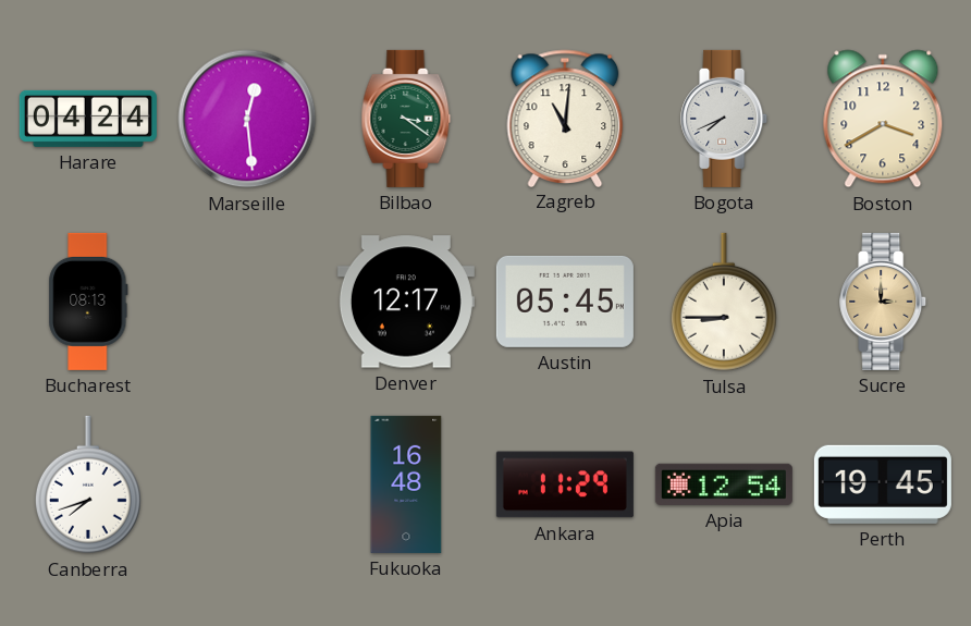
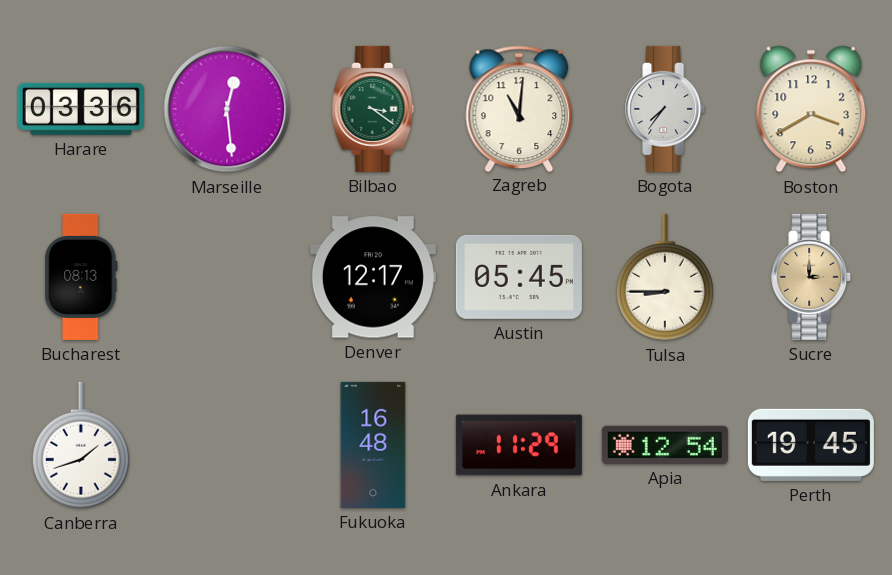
Harare: 04:24 -> 03:36
Bogota: 7:41 -> 7:36
Canberra: 7:42 -> 1:42
